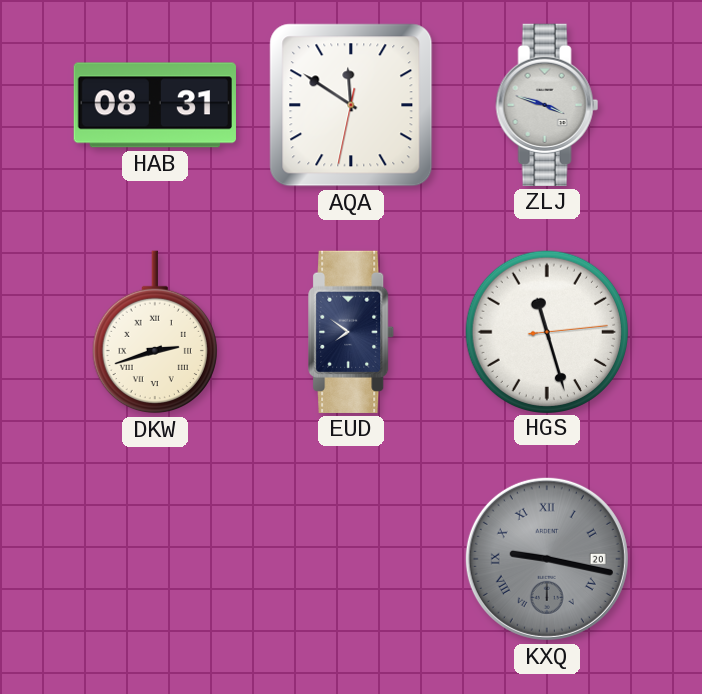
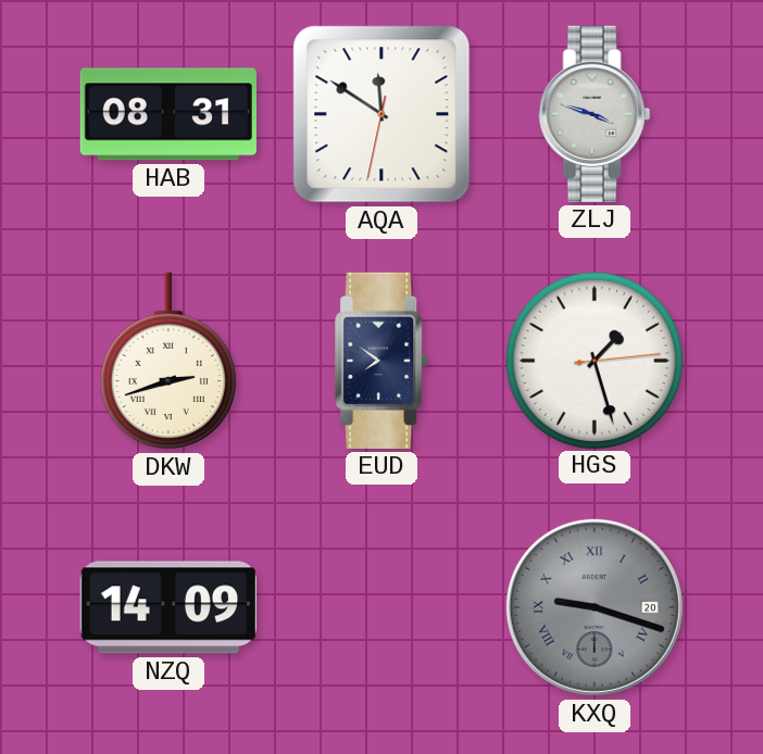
HGS: 11:27 -> 1:27
NZQ: none -> 14:09
KXQ: 9:17 -> 9:18
